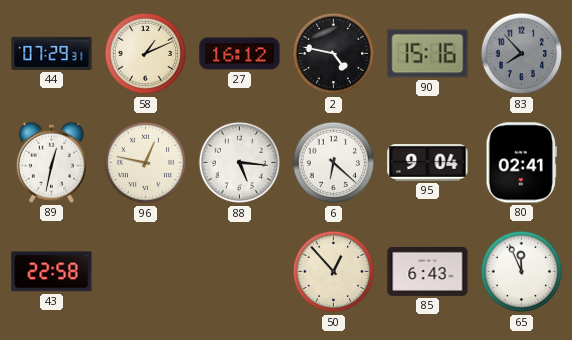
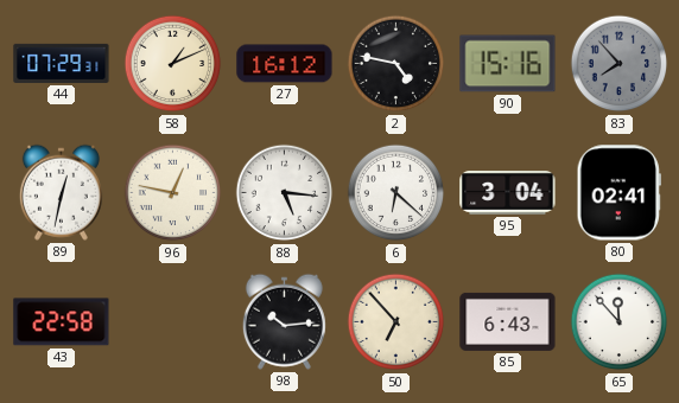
95: 9:04 -> 3:04
98: none -> 10:14
50: 12:53 -> 6:53
65: 11:56 -> 11:53
